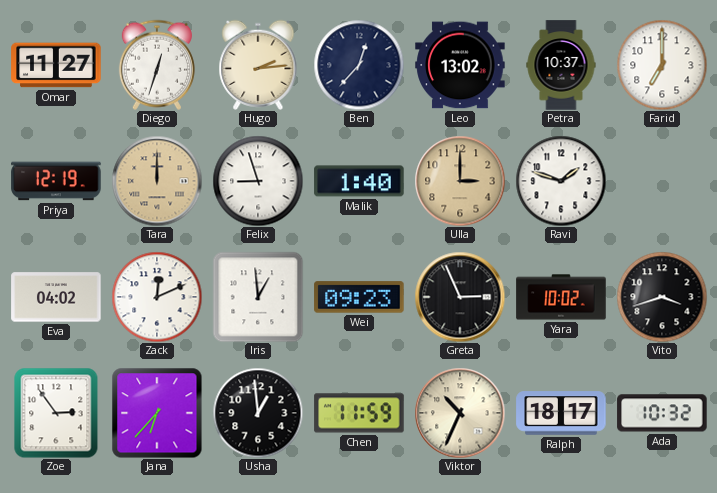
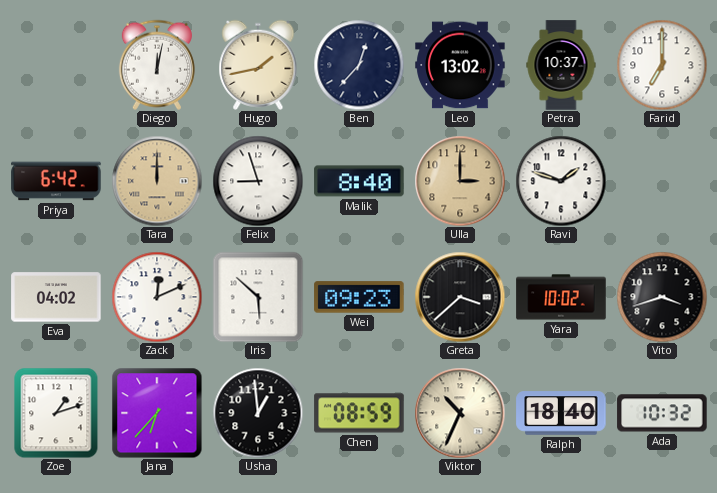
Omar: 11:27 -> none
Diego: 12:33 -> 12:02
Hugo: 2:14 -> 1:43
Priya: 12:19 -> 6:42
Malik: 1:40 -> 8:40
Iris: 12:59 -> 5:52
Greta: 2:56 -> 3:38
Zoe: 2:54 -> 1:12
Chen: 11:59 -> 08:59
Ralph: 18:17 -> 18:40
